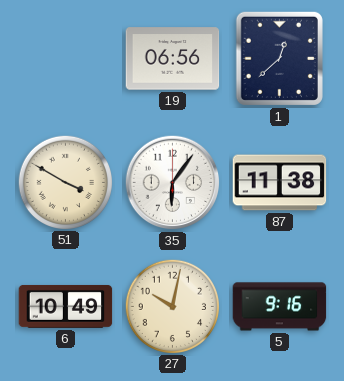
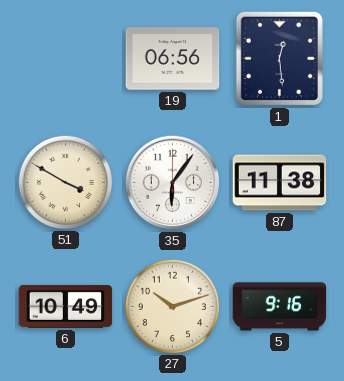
1: 12:38 -> 12:29
27: 10:02 -> 10:12
